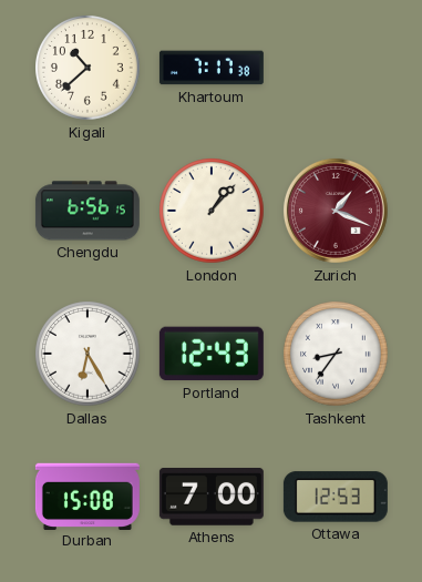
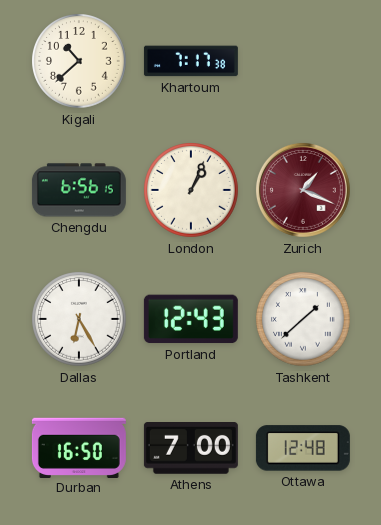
London: 1:07 -> 1:04
Tashkent: 8:36 -> 1:38
Durban: 15:08 -> 16:50
Ottawa: 12:53 -> 12:48
